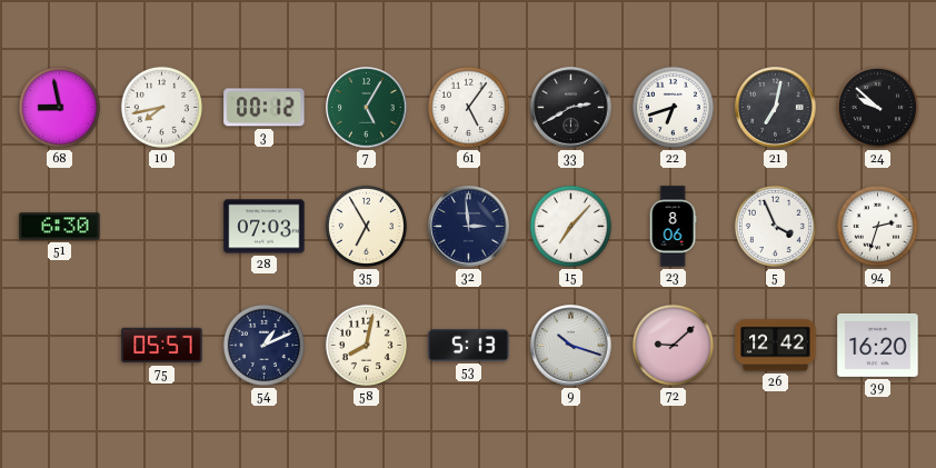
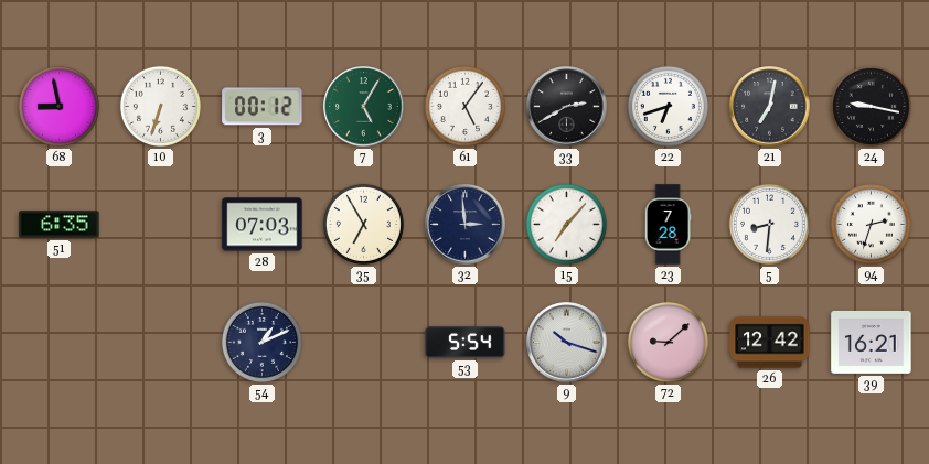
10: 7:43 -> 6:33
24: 9:52 -> 9:17
51: 6:30 -> 6:35
23: 8:06 -> 7:28
5: 3:56 -> 8:31
75: 05:57 -> none
58: 8:02 -> none
53: 5:13 -> 5:54
39: 16:20 -> 16:21
